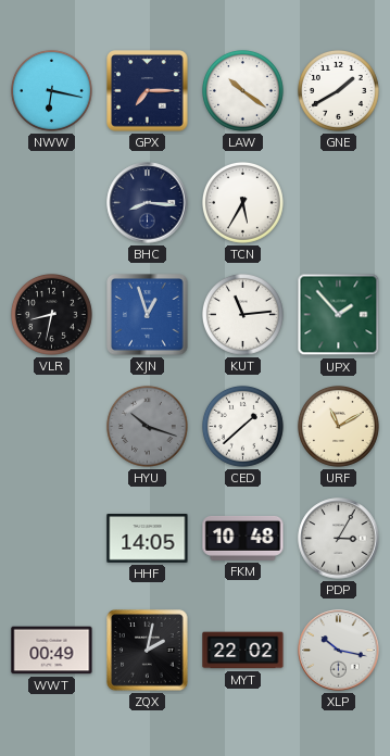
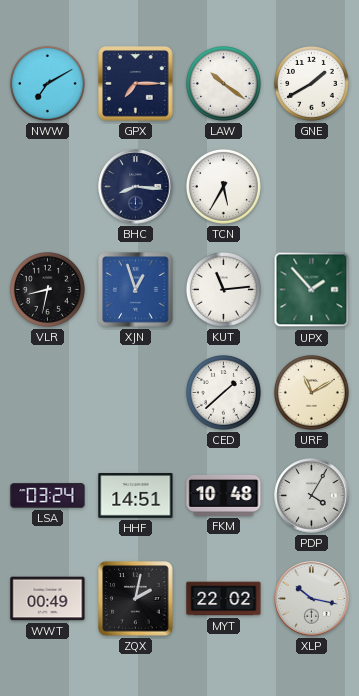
NWW: 6:17 -> 7:10
HYU: 10:18 -> none
LSA: none -> 03:24
HHF: 14:05 -> 14:51
PDP: 3:05 -> 4:05
